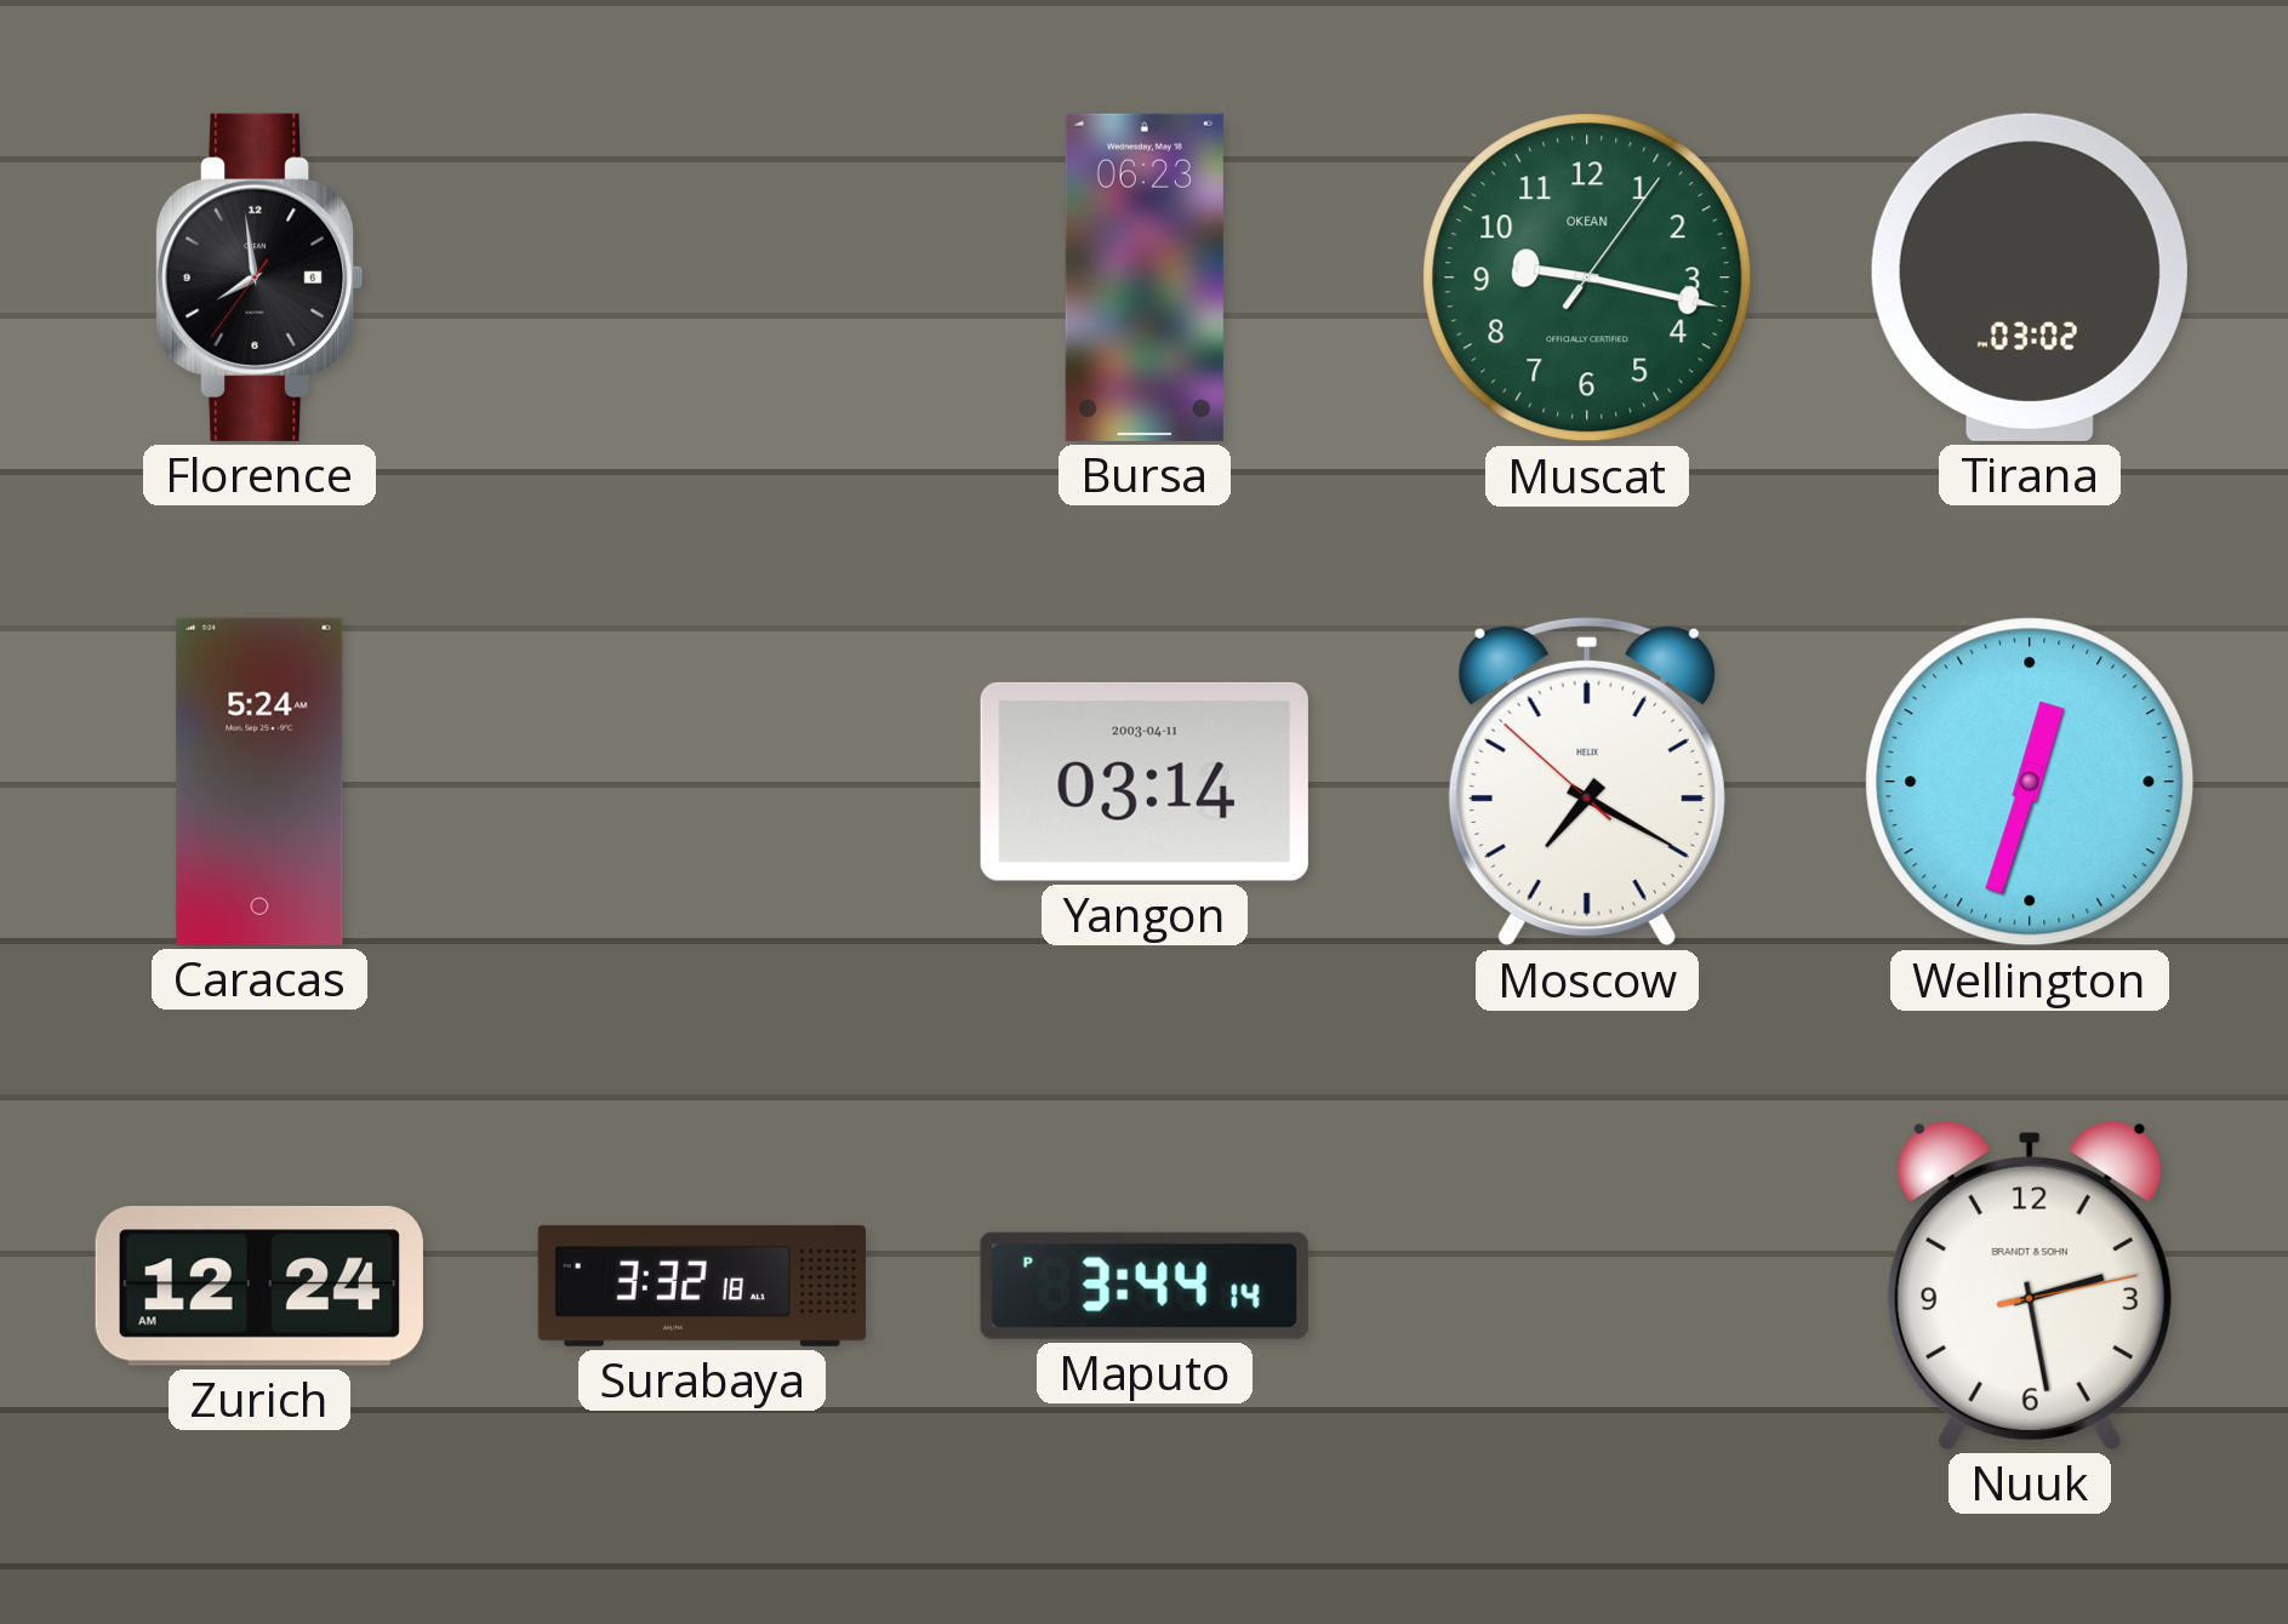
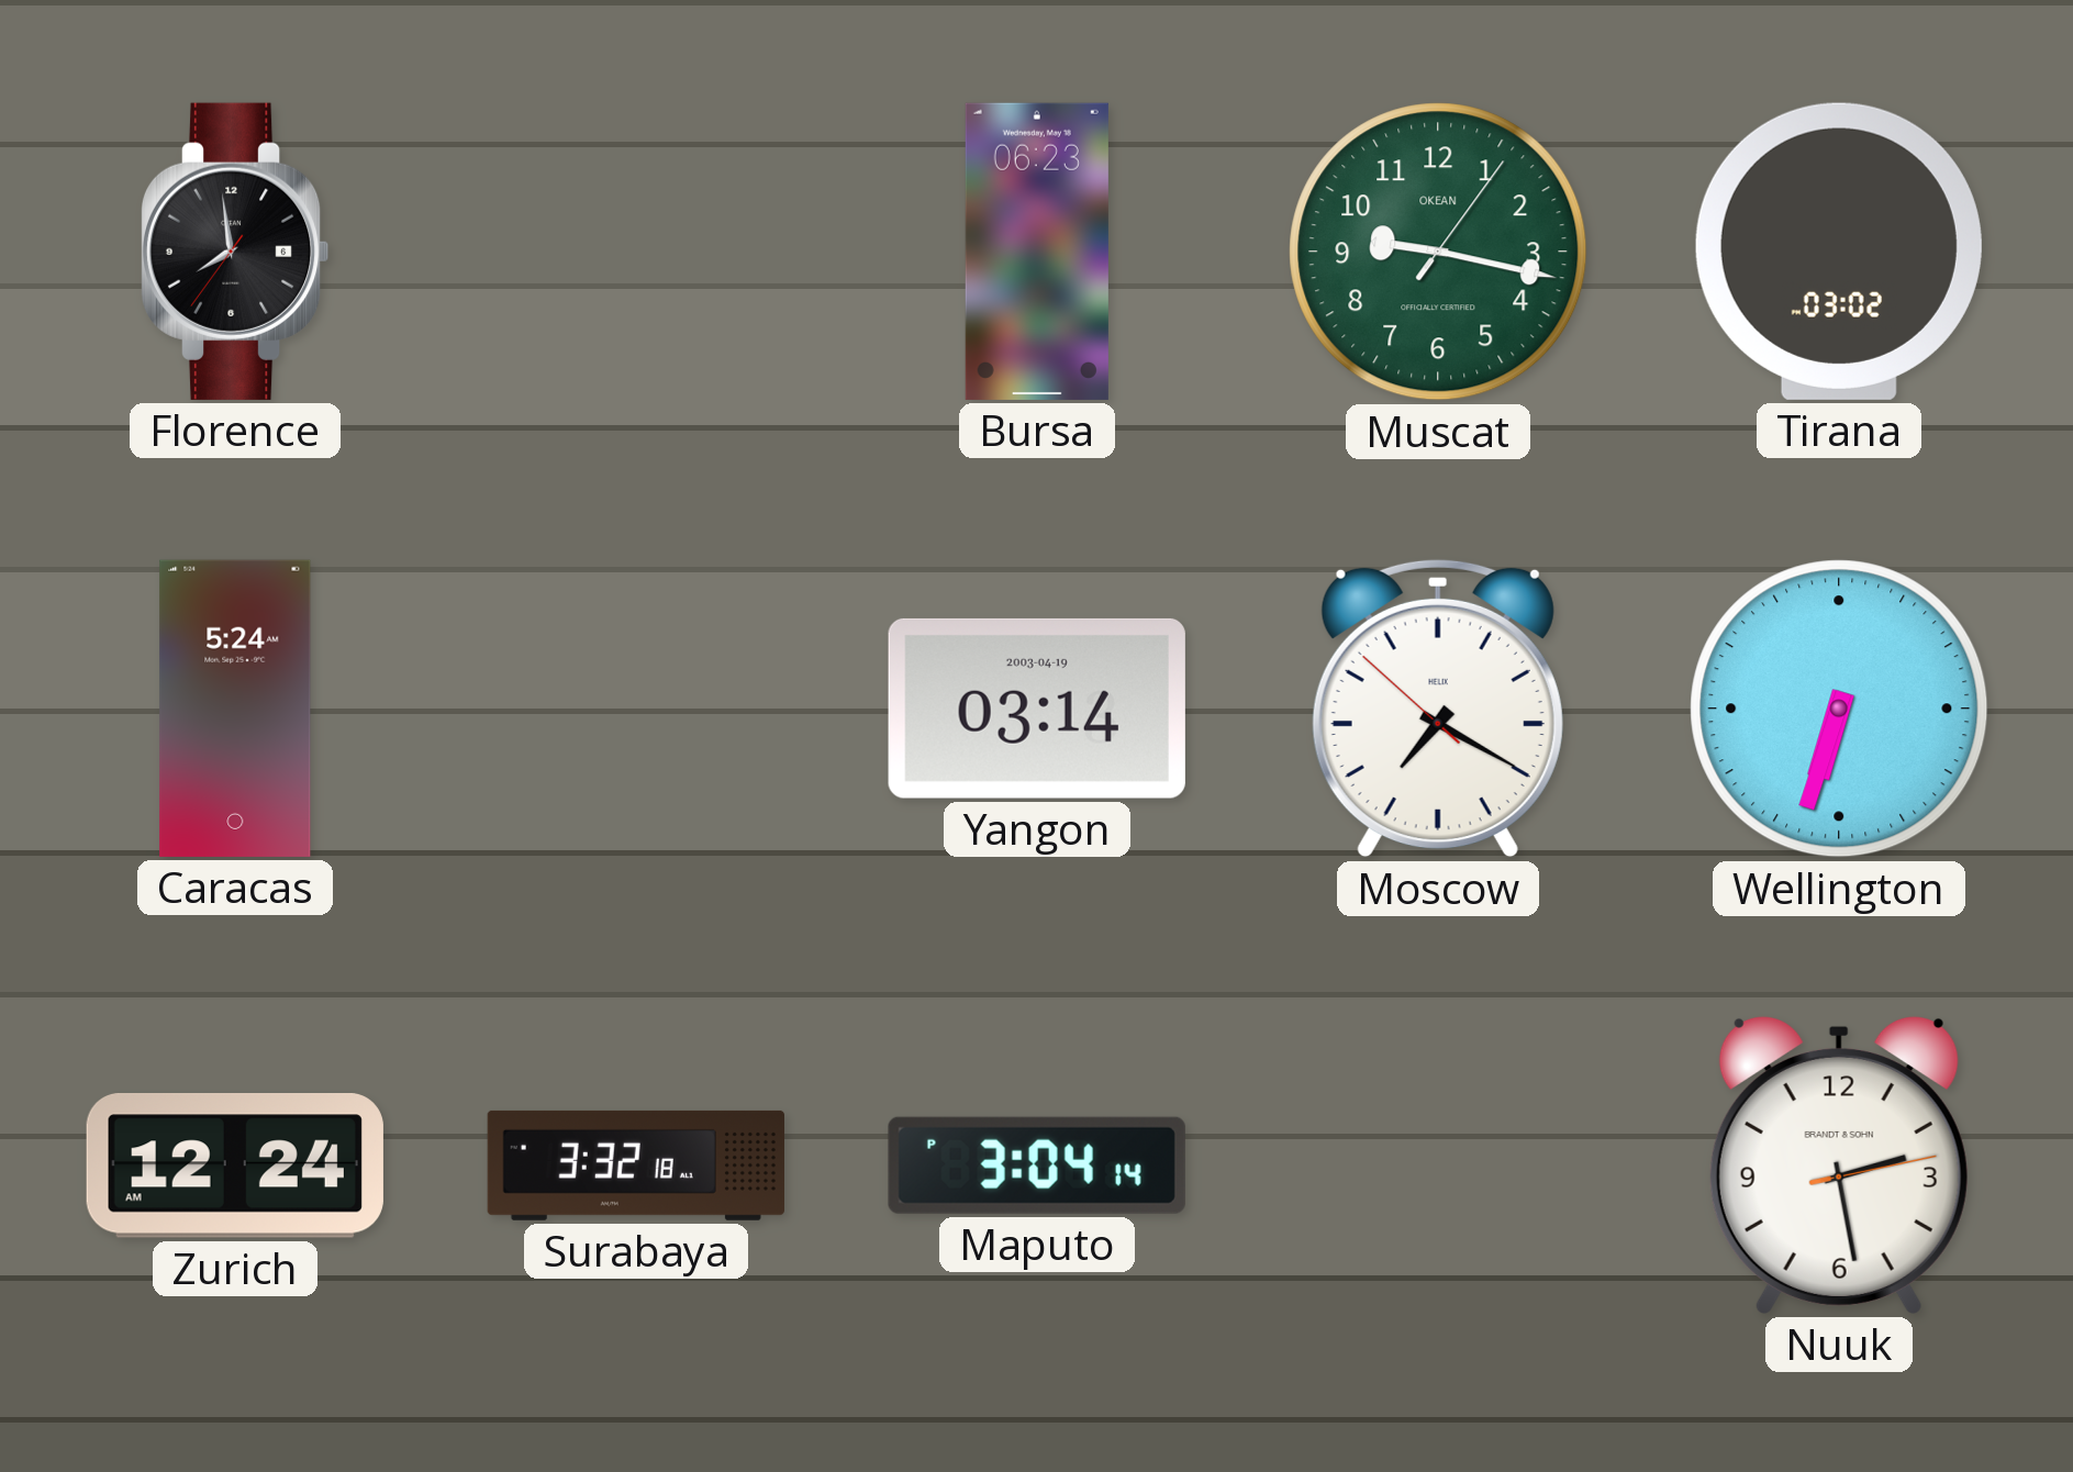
Yangon date: 2003-04-11 -> 2003-04-19
Wellington: 12:33 -> 6:33
Maputo: 3:44 -> 3:04
